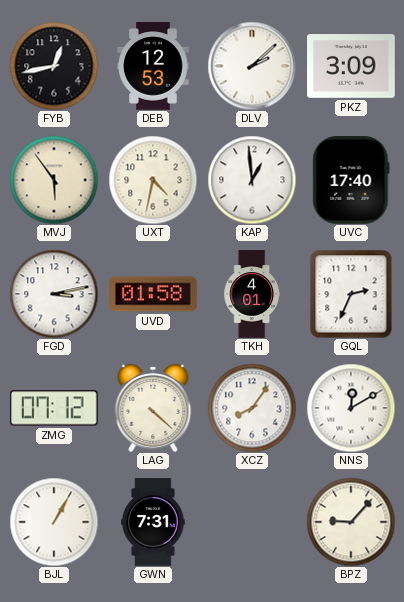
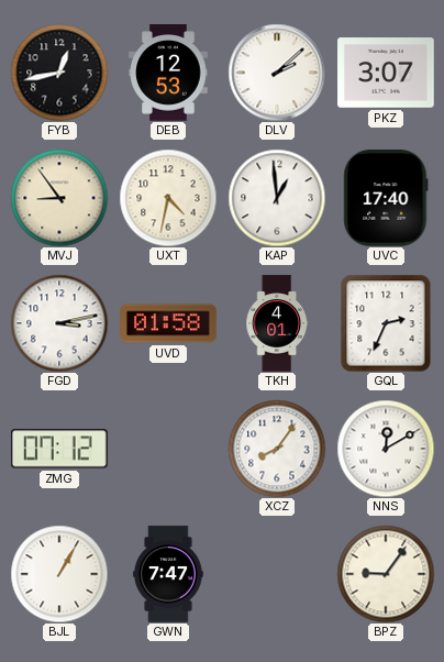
PKZ: 3:09 -> 3:07
MVJ: 5:54 -> 8:54
LAG: 4:22 -> none
GWN: 7:31 -> 7:47
BPZ: 9:07 -> 9:06
